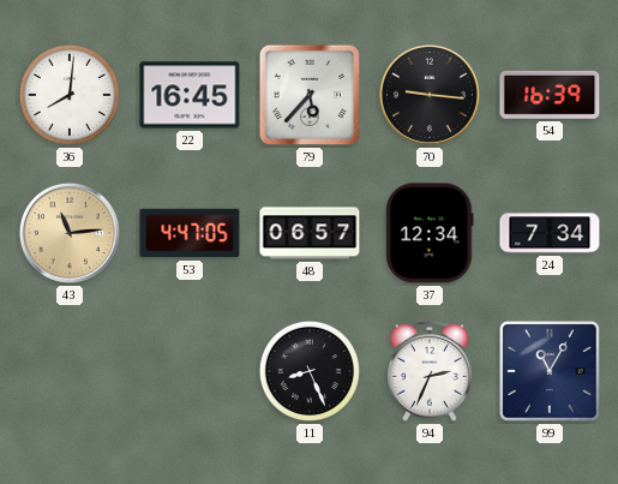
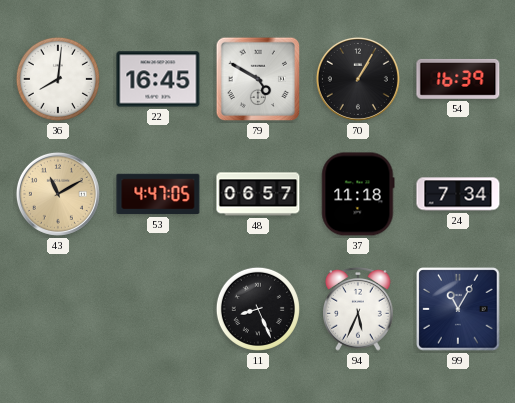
79: 5:37 -> 4:50
70: 9:16 -> 1:05
43: 11:14 -> 11:10
37: 12:34 -> 11:18
94: 2:34 -> 5:34
